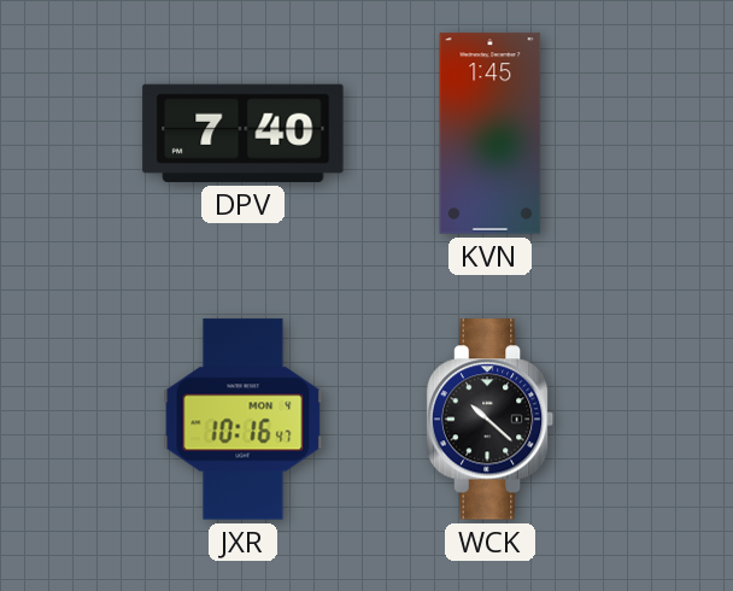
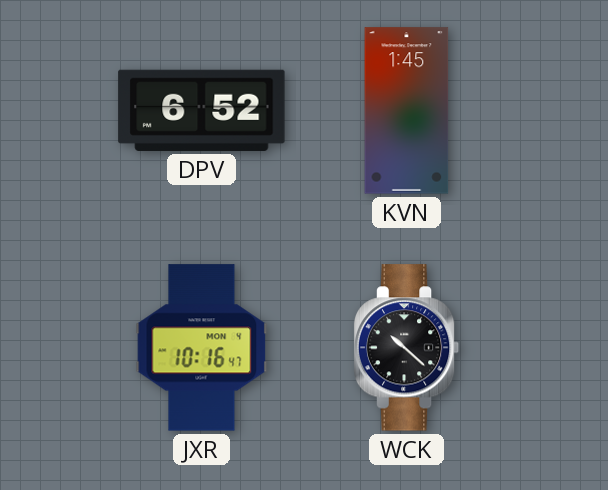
DPV: 7:40 -> 6:52
